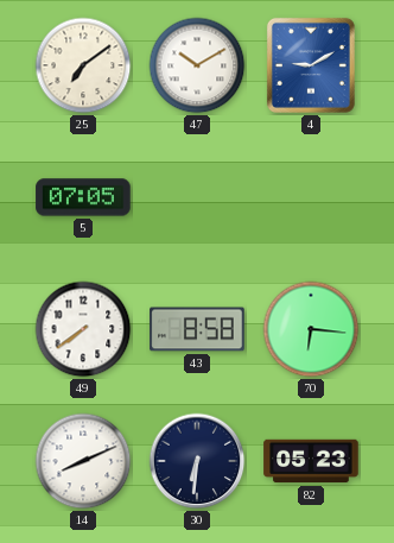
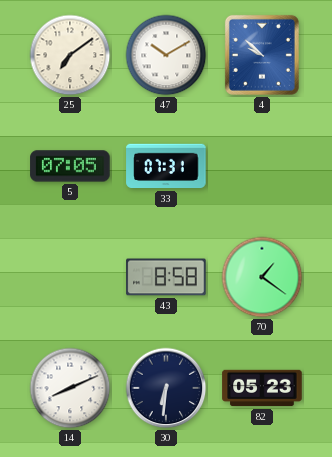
4: 9:10 -> 9:52
33: none -> 07:31
49: 7:39 -> none
70: 6:16 -> 1:21
